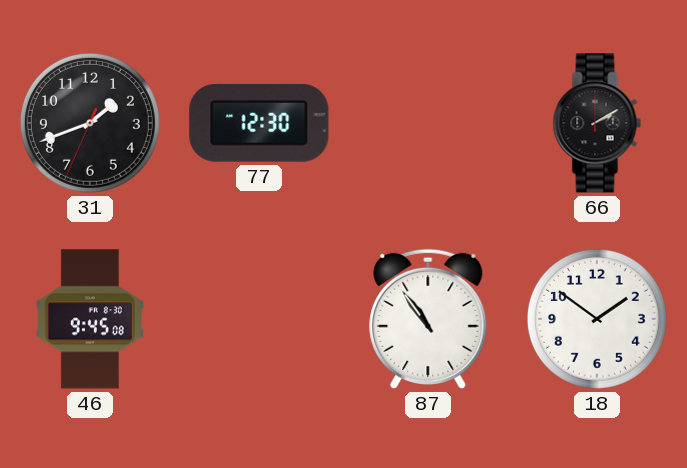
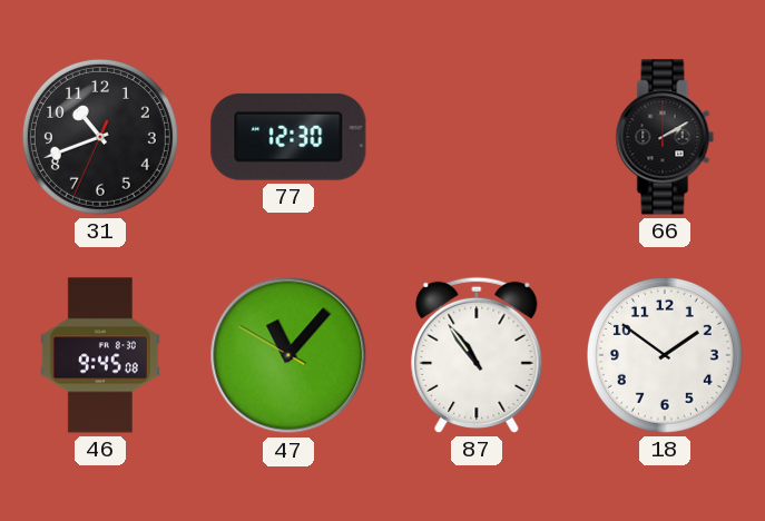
31: 1:41 -> 10:41
47: none -> 11:06
